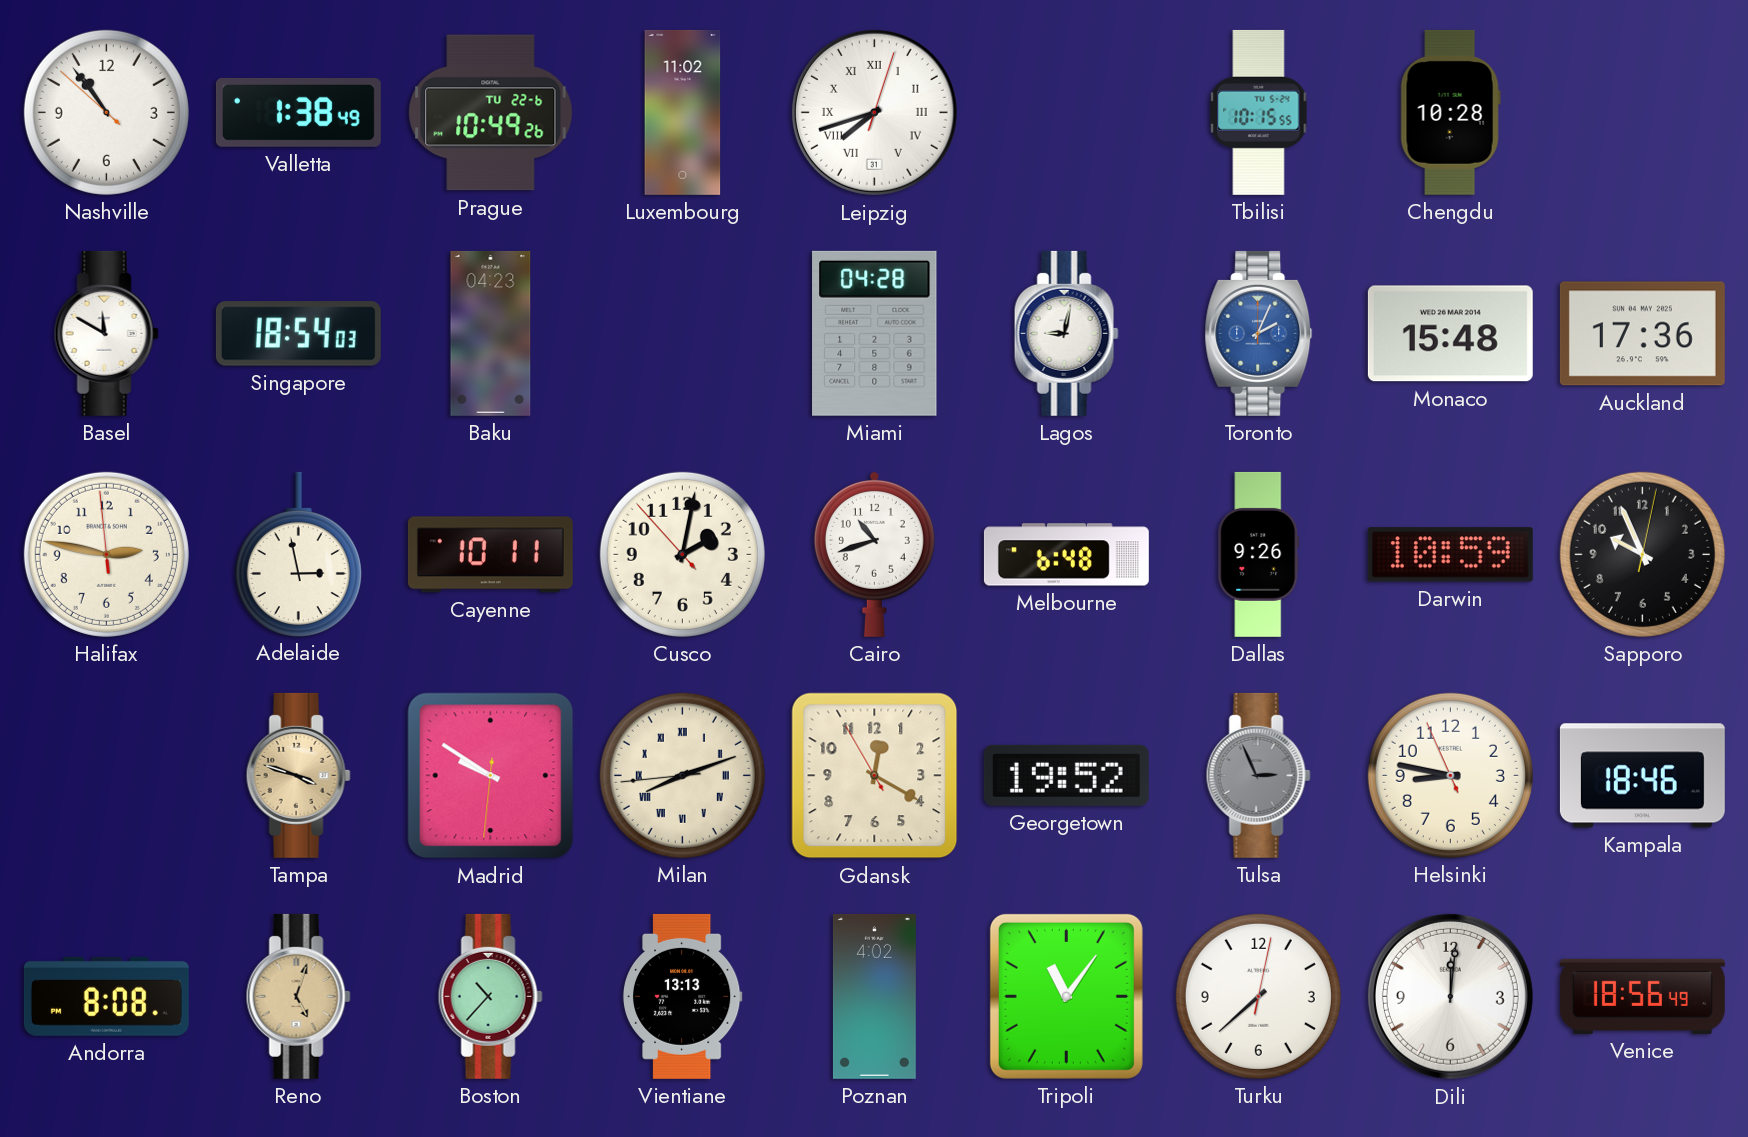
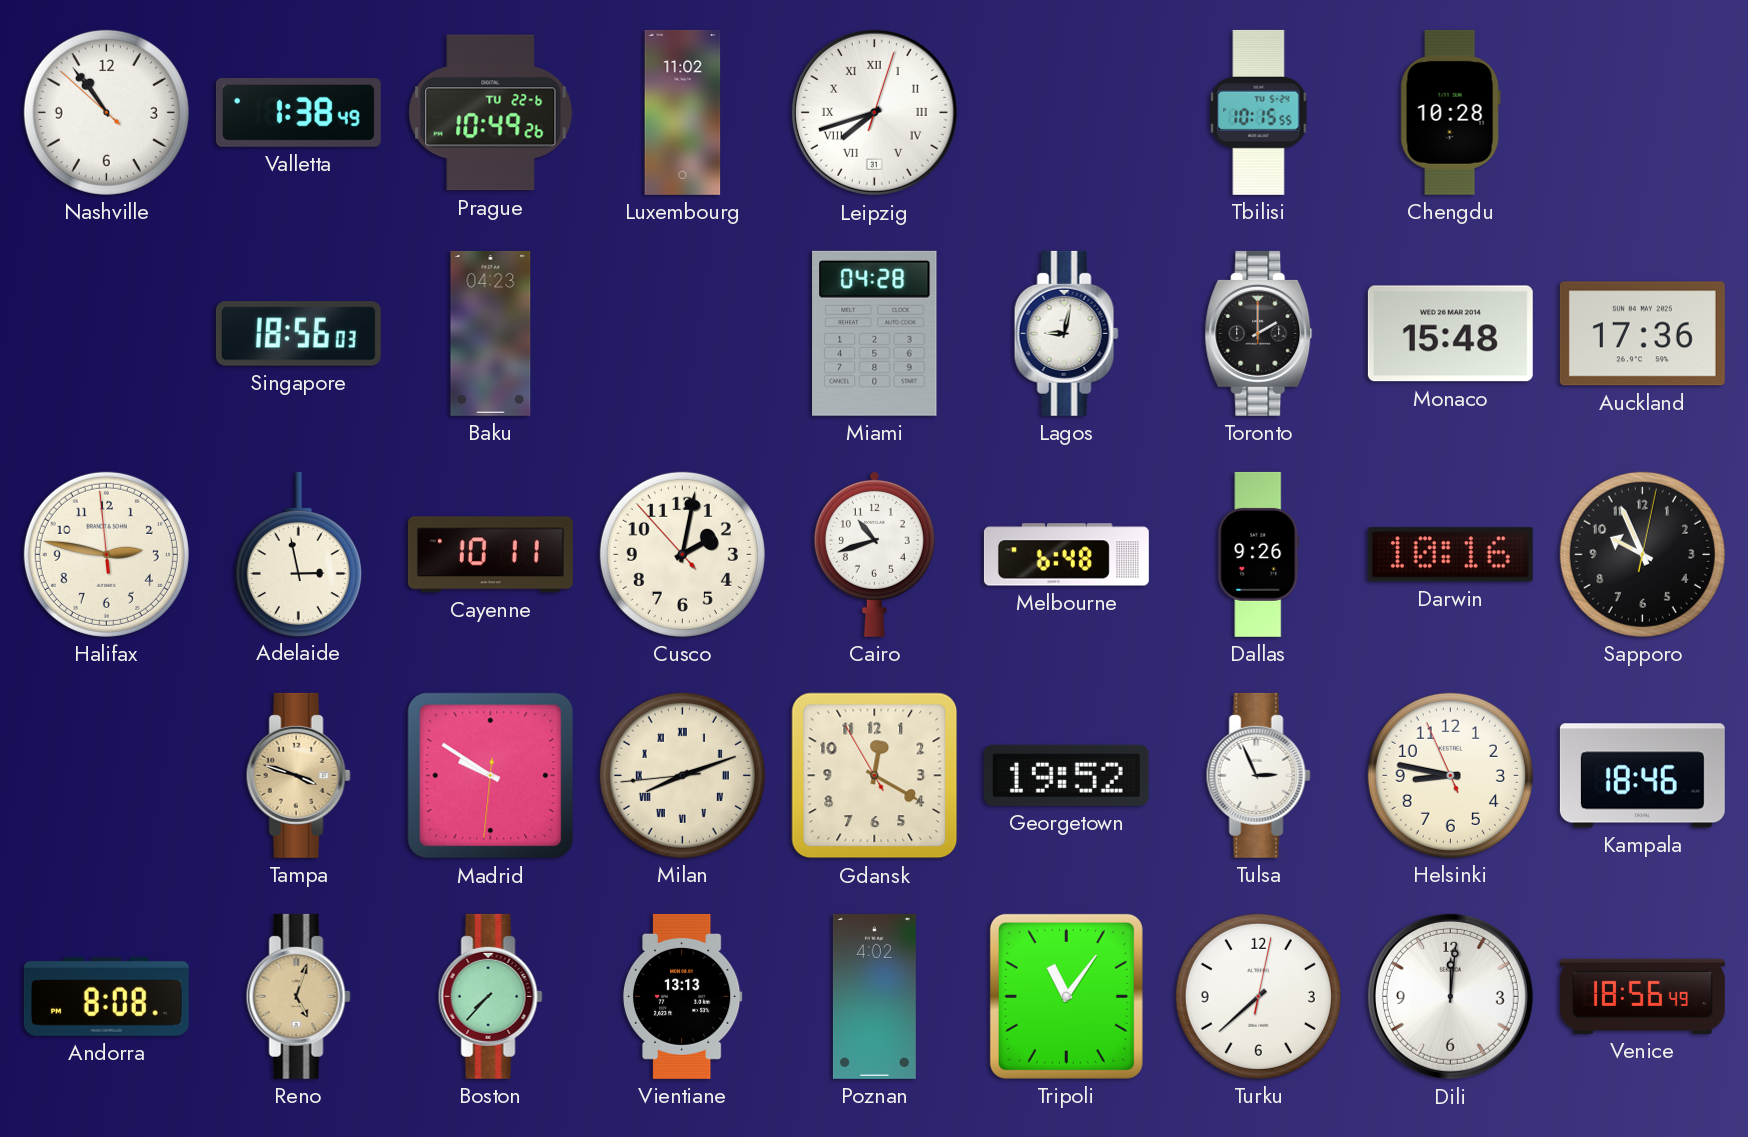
Basel: 11:50 -> none
Singapore: 18:54 -> 18:56
Toronto: 2:04 -> 2:00
Toronto dial: blue -> black
Darwin: 10:59 -> 10:16
Tulsa dial: grey -> white
Boston: 10:37 -> 7:37
